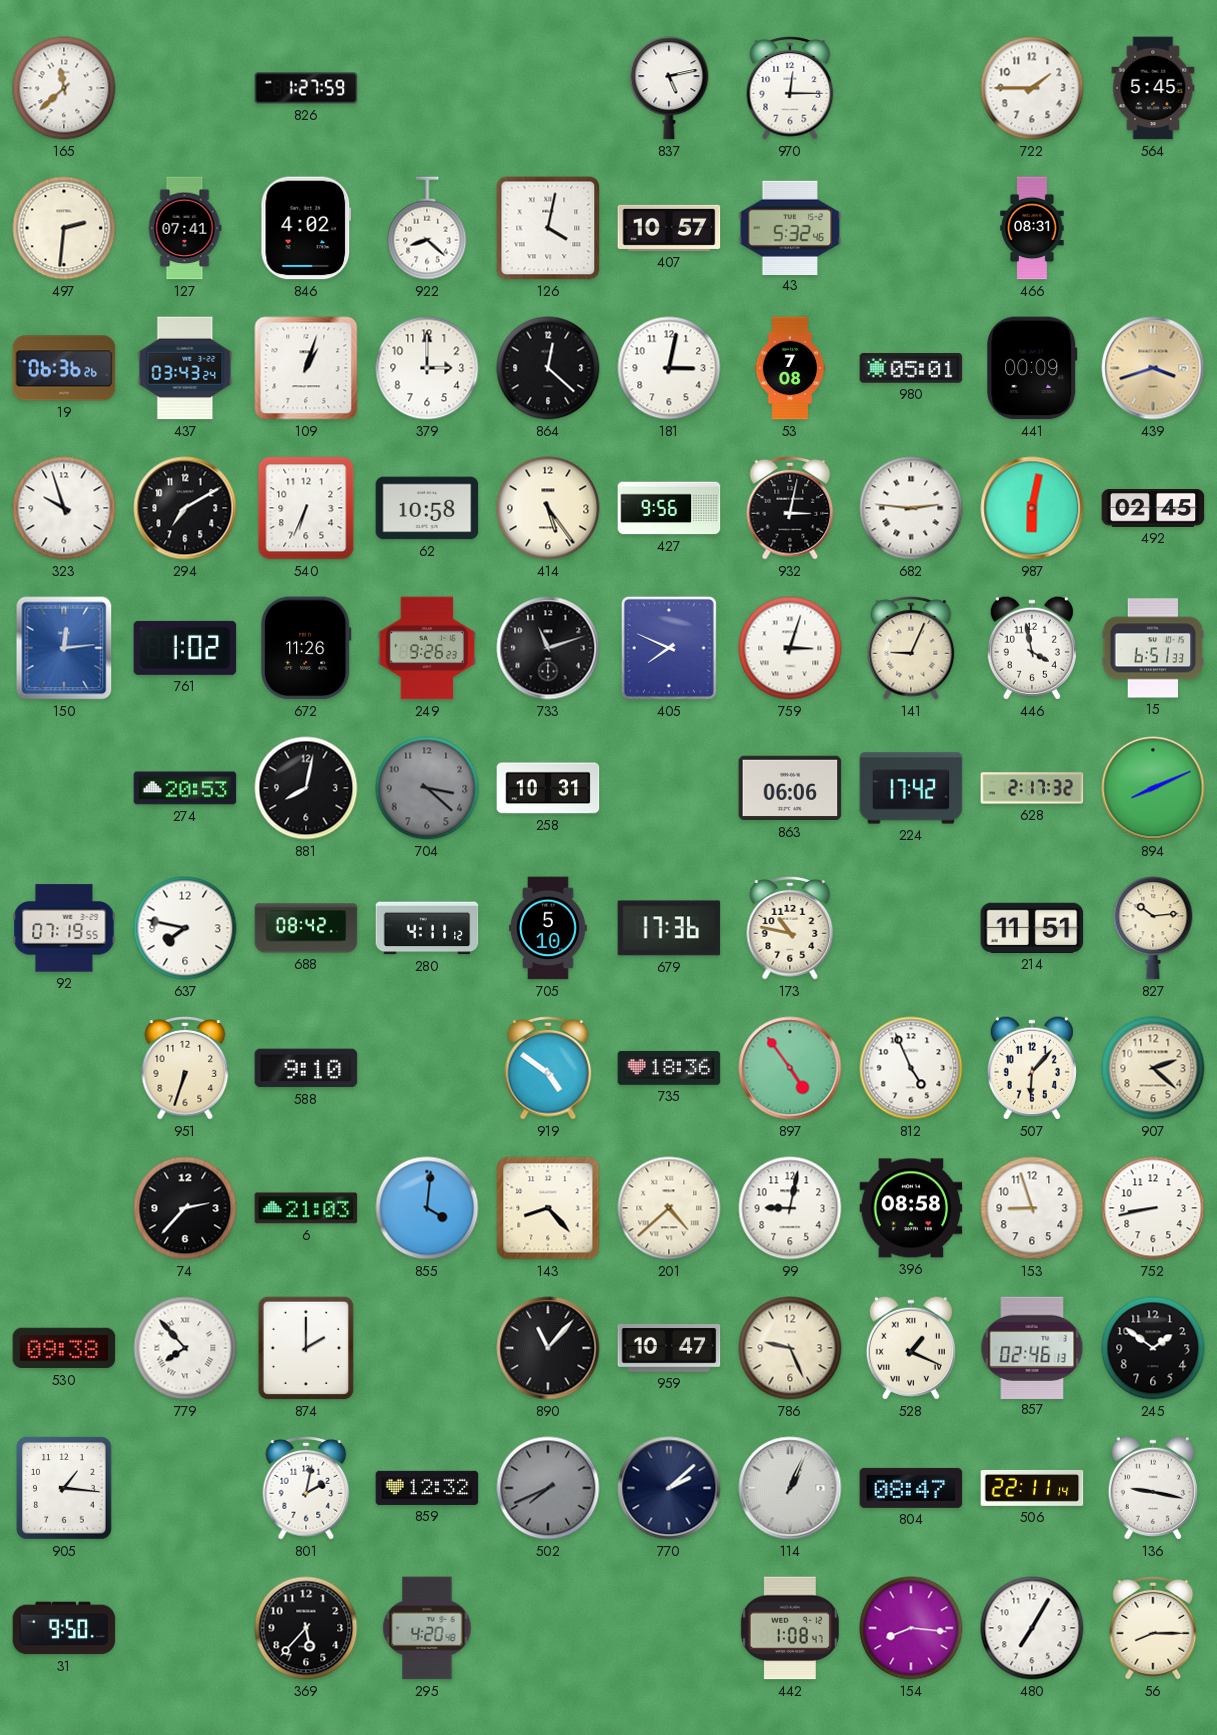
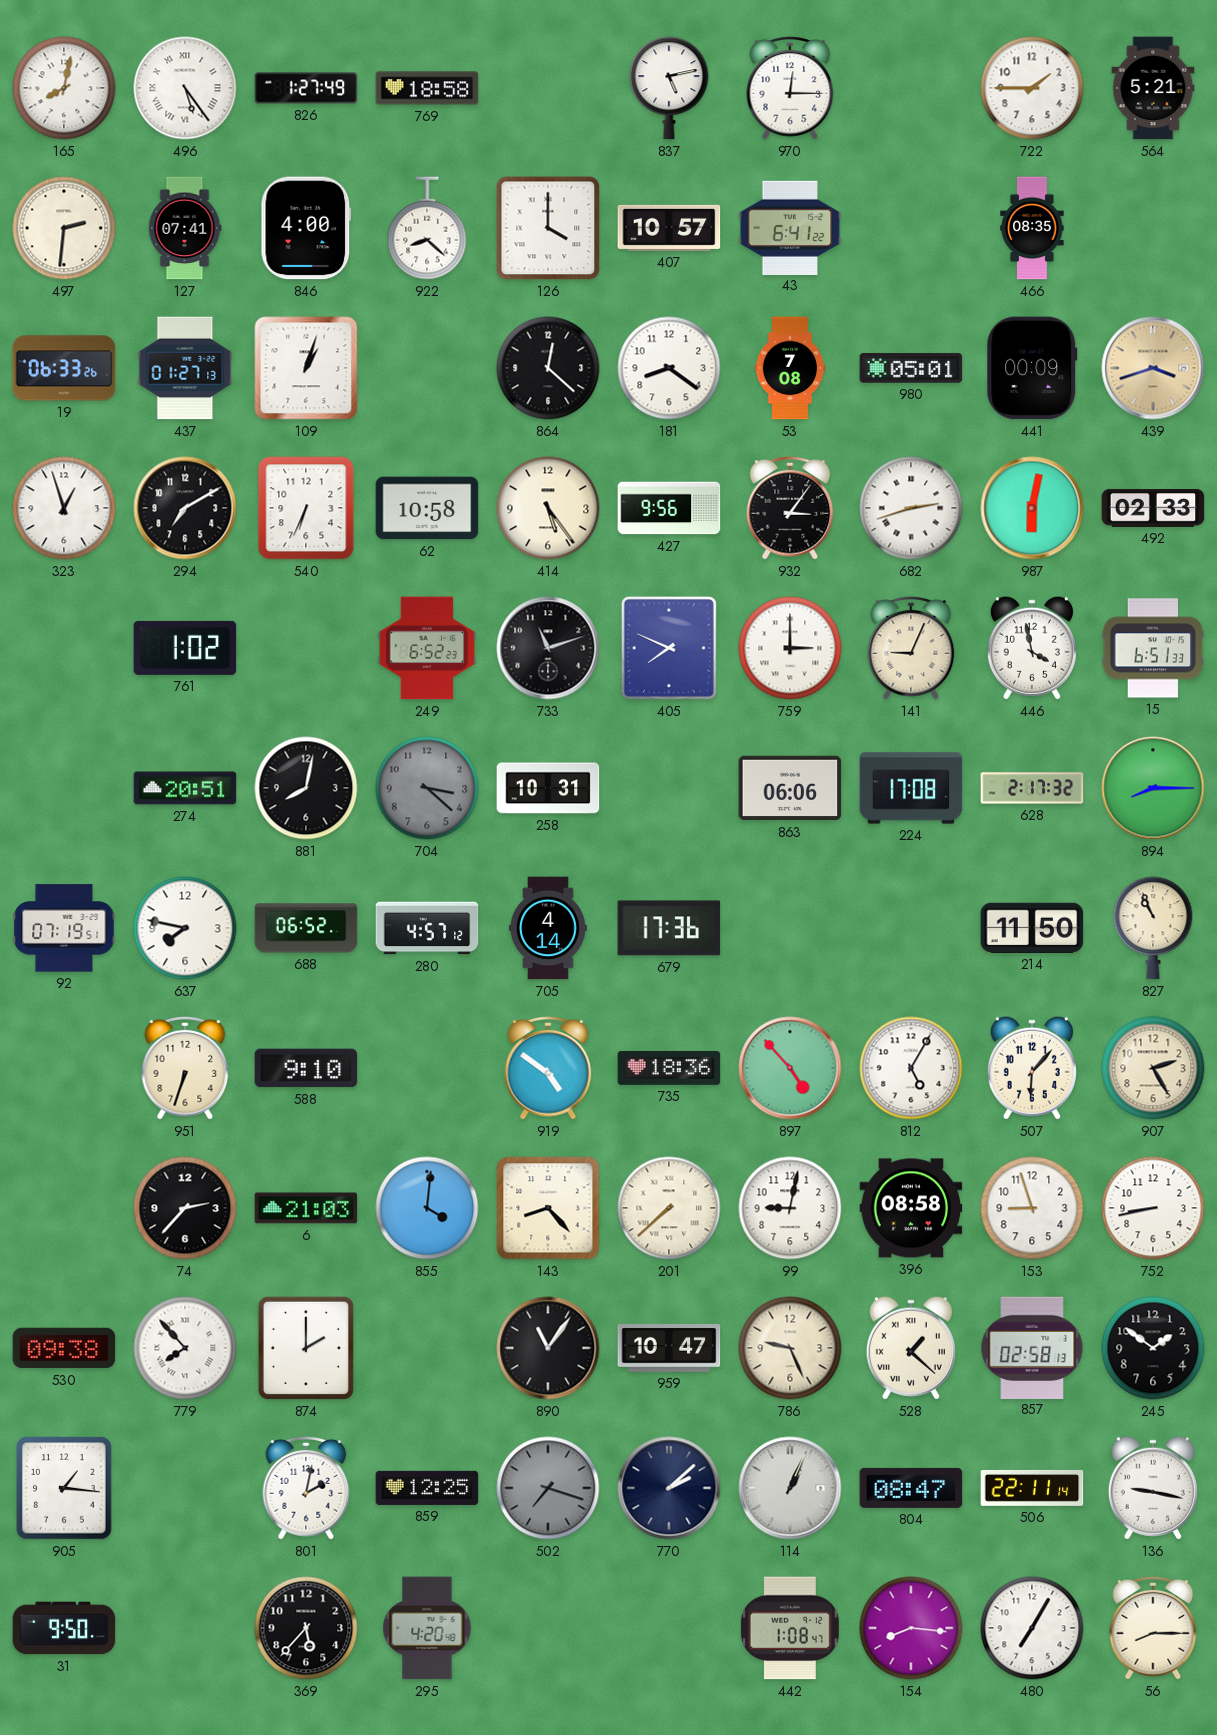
165: 11:38 -> 8:02
496: none -> 5:24
826: 1:27:59 -> 1:27:49
769: none -> 18:58
564: 5:45 -> 5:21
846: 4:02 -> 4:00
126: 4:02 -> 4:00
43: 5:32 -> 6:41
466: 08:31 -> 08:35
19: 06:36 -> 06:33
437: 03:43 -> 01:27
379: 3:00 -> none
181: 3:02 -> 8:21
323: 9:57 -> 12:57
932: 3:02 -> 3:06
682: 2:46 -> 2:42
492: 02:45 -> 02:33
150: 12:14 -> none
672: 11:26 -> none
249: 9:26 -> 6:52
759: 3:03 -> 3:00
274: 20:53 -> 20:51
224: 17:42 -> 17:08
894: 8:11 -> 8:15
92: 07:19:55 -> 07:19:51
688: 08:42 -> 06:52
280: 4:11 -> 4:57
705: 5:10 -> 4:14
173: 10:47 -> none
214: 11:51 -> 11:50
827: 10:14 -> 10:56
897: 4:54 -> 4:53
812: 4:56 -> 5:05
907: 2:22 -> 2:25
201: 4:38 -> 7:38
890: 11:07 -> 11:06
528: 1:19 -> 1:22
857: 02:46 -> 02:58
859: 12:32 -> 12:25
502: 7:41 -> 7:18
